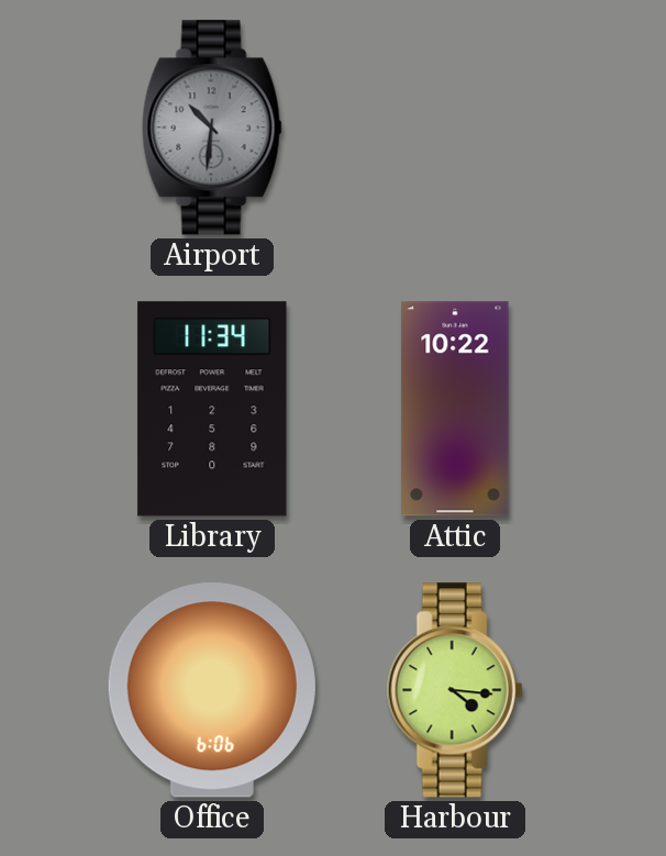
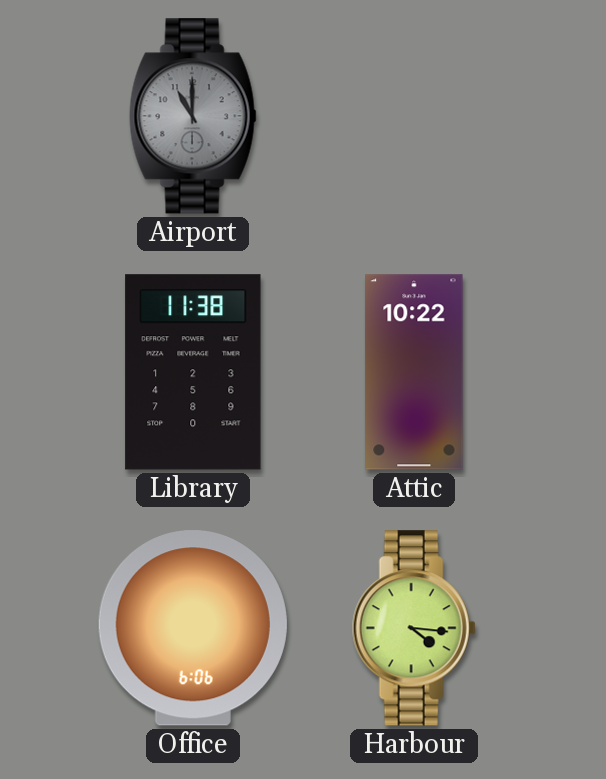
Airport: 10:31 -> 11:00
Library: 11:34 -> 11:38
